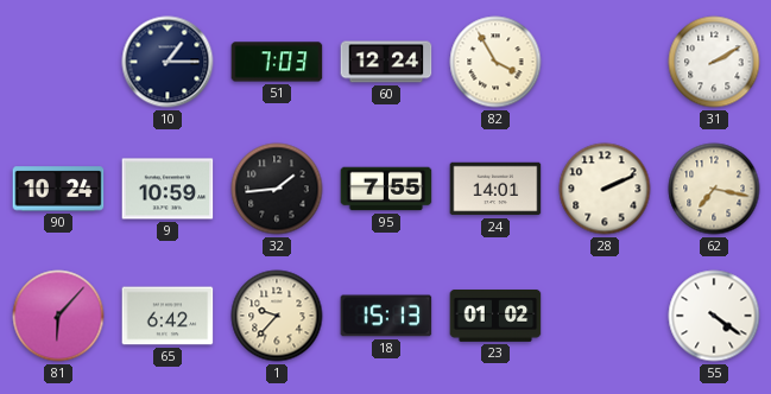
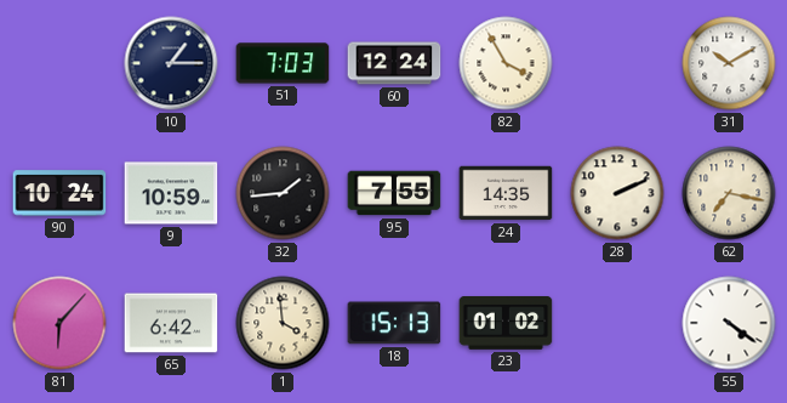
31: 2:10 -> 10:10
24: 14:01 -> 14:35
1: 9:37 -> 3:59
